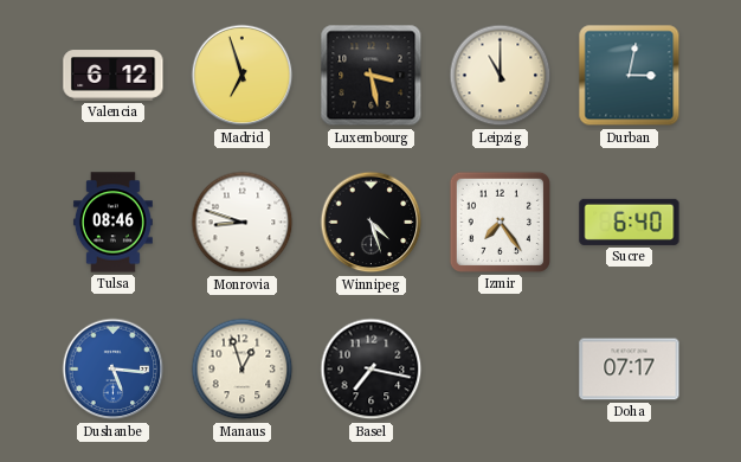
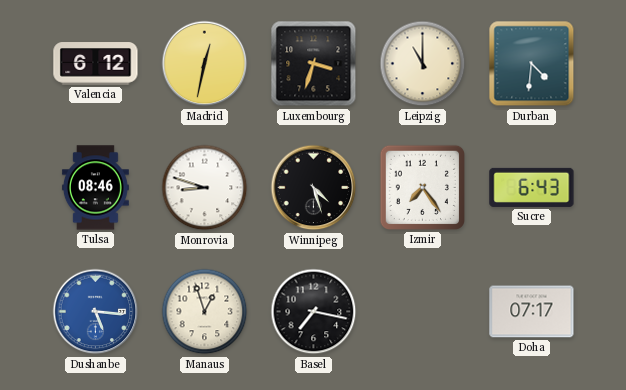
Madrid: 6:57 -> 12:32
Luxembourg: 3:28 -> 3:33
Durban: 3:02 -> 4:31
Sucre: 6:40 -> 6:43
